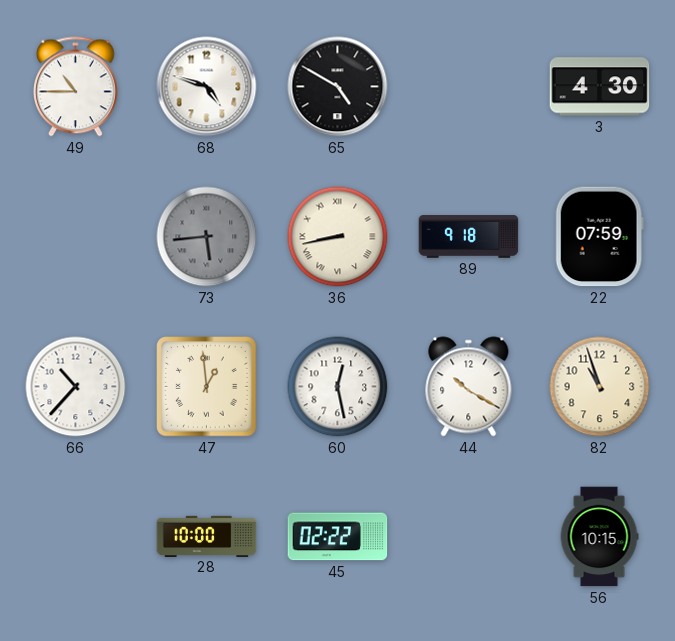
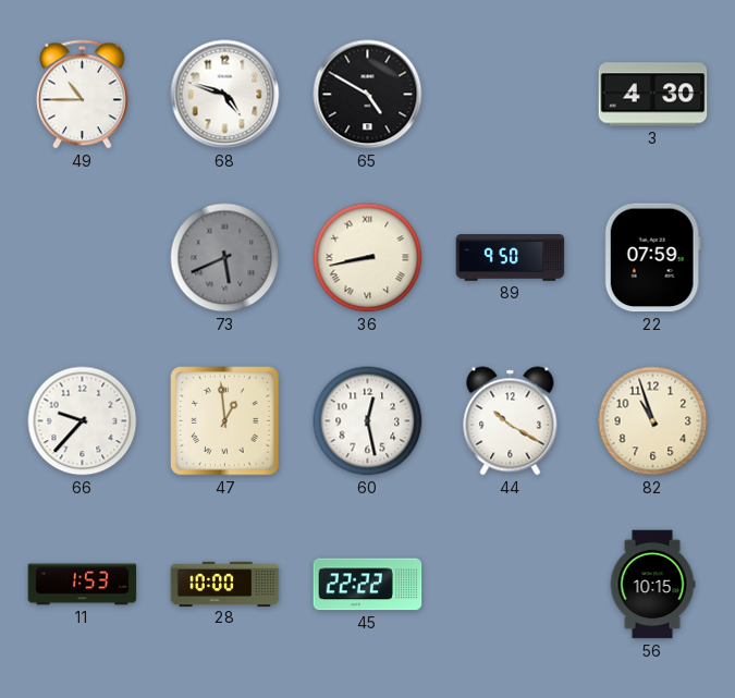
73: 5:44 -> 5:41
89: 9:18 -> 9:50
66: 10:37 -> 9:37
11: none -> 1:53
45: 02:22 -> 22:22
